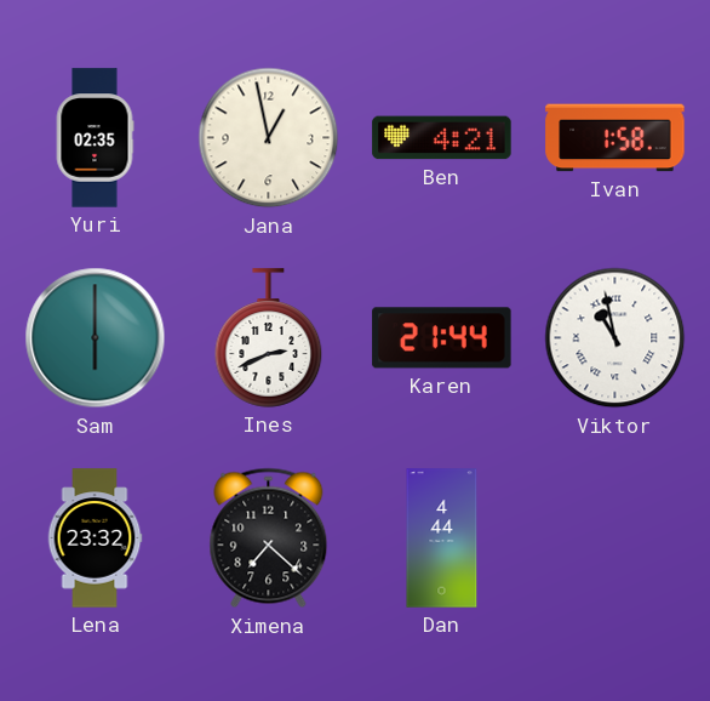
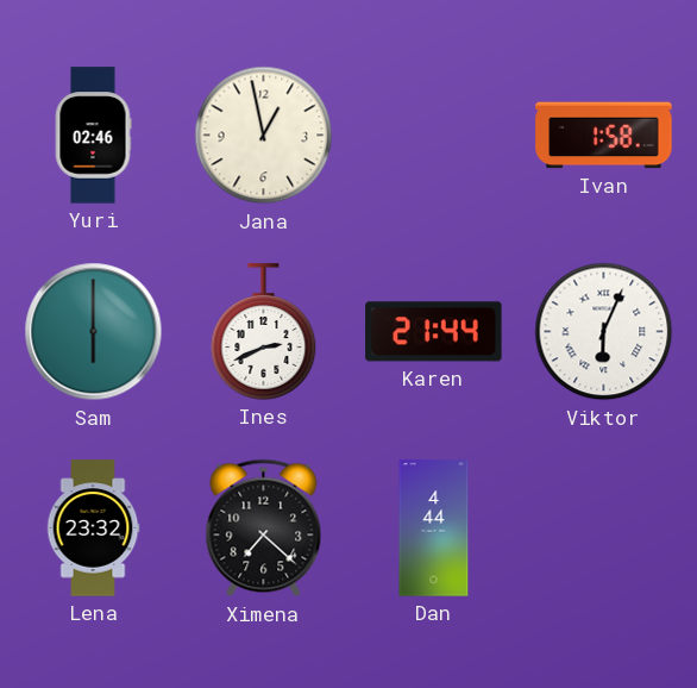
Yuri: 02:35 -> 02:46
Ben: 4:21 -> none
Viktor: 10:58 -> 6:04
